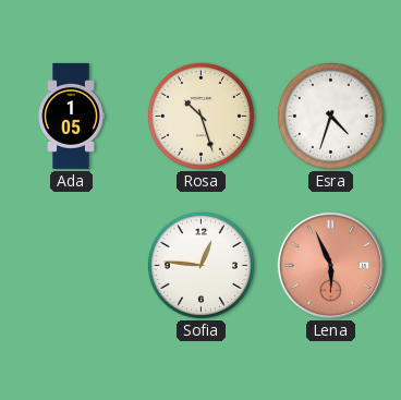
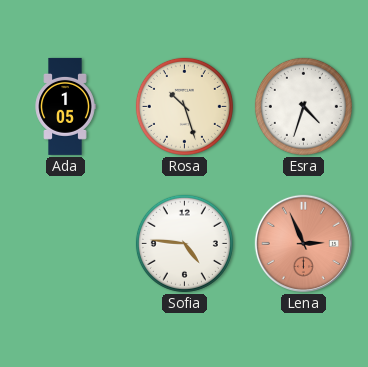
Sofia: 12:46 -> 4:46
Lena: 5:56 -> 2:56
